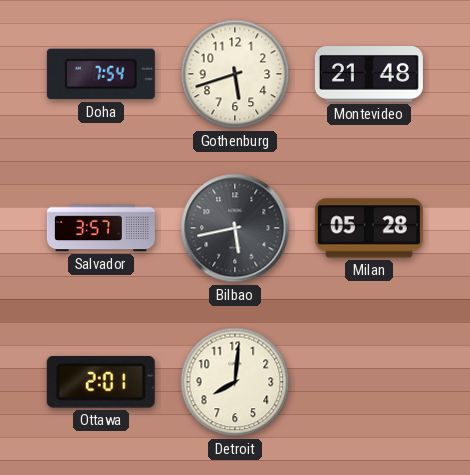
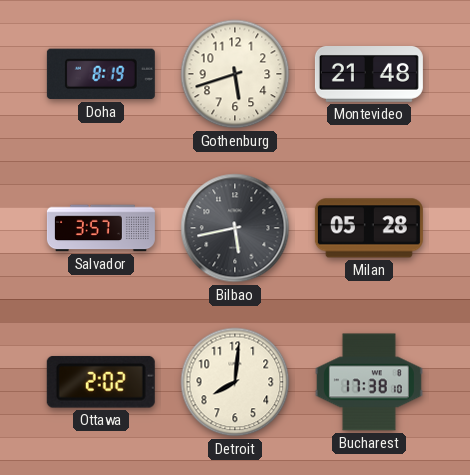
Doha: 7:54 -> 8:19
Ottawa: 2:01 -> 2:02
Bucharest: none -> 17:38
